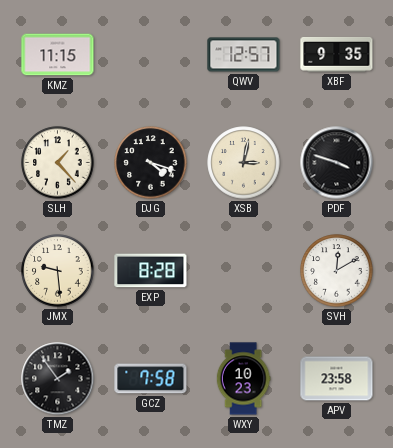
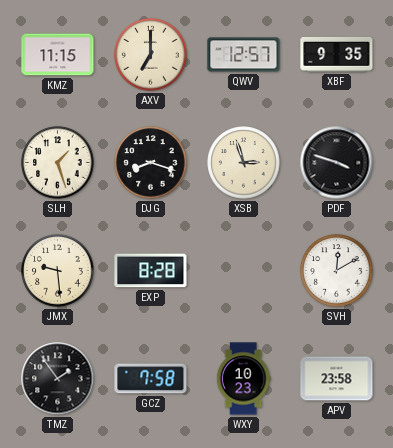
AXV: none -> 7:00
SLH: 1:23 -> 1:27
DJG: 4:18 -> 8:18
XSB: 3:02 -> 2:57
